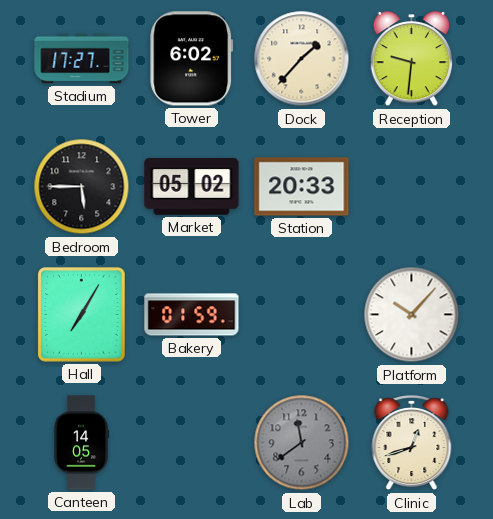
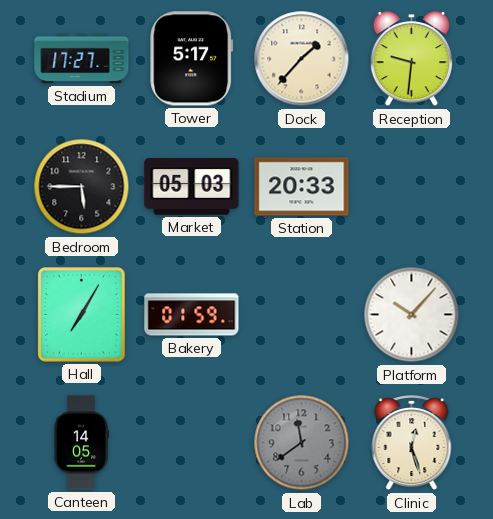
Tower: 6:02 -> 5:17
Market: 05:02 -> 05:03
Clinic: 12:42 -> 12:27
